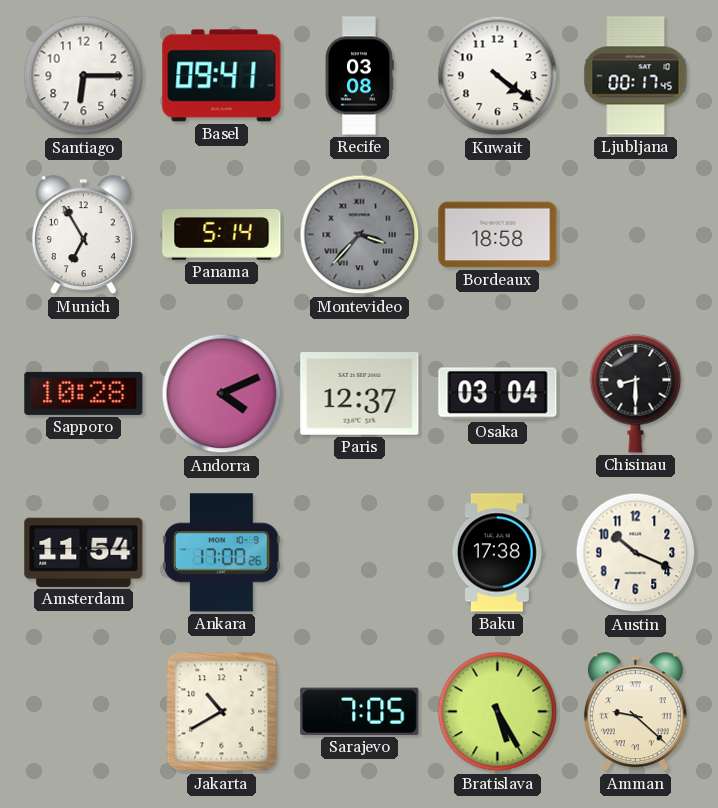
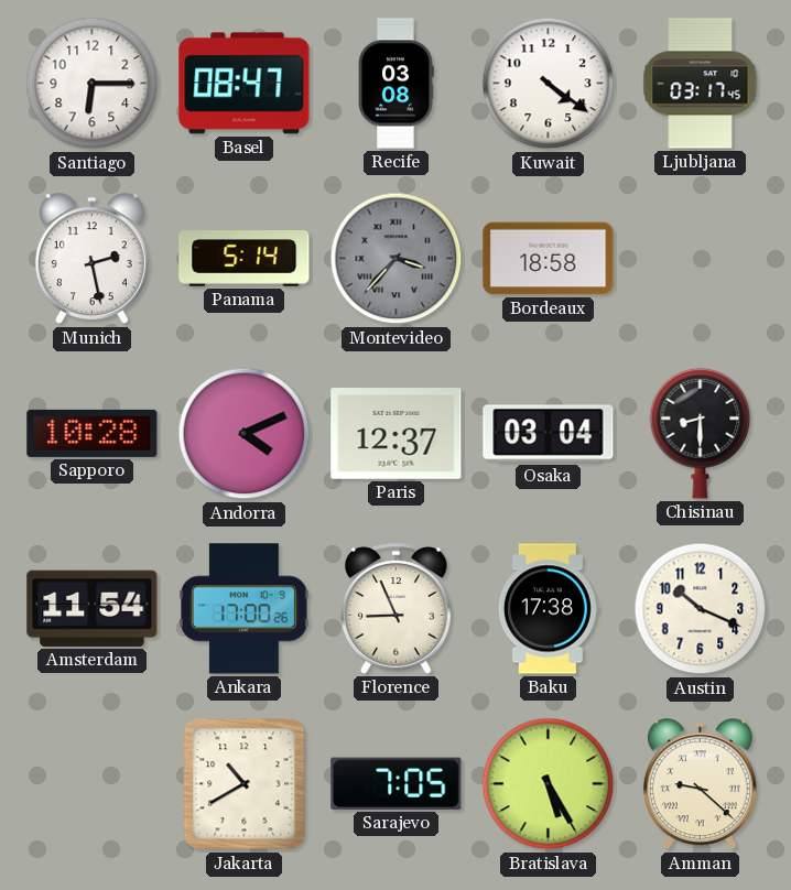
Basel: 09:41 -> 08:47
Ljubljana: 00:17 -> 03:17
Munich: 6:55 -> 2:28
Florence: none -> 8:56
